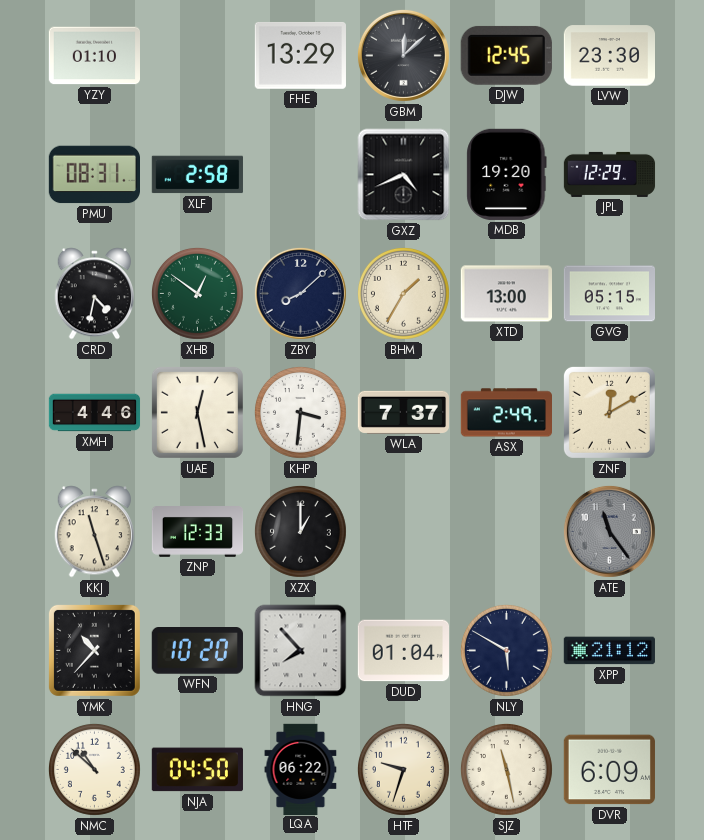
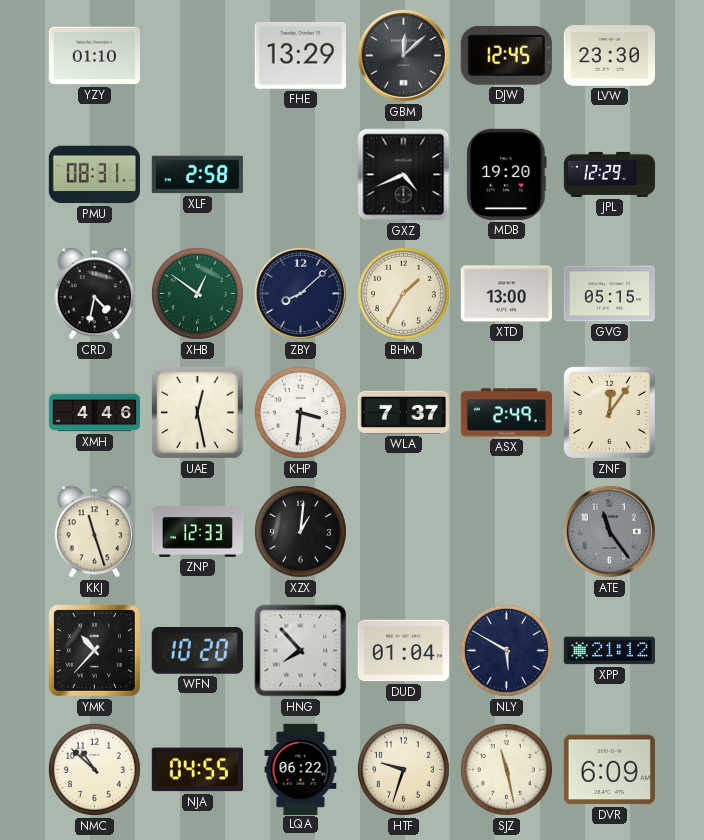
ZNF: 12:10 -> 12:06
XZX: 1:00 -> 1:01
NJA: 04:50 -> 04:55
